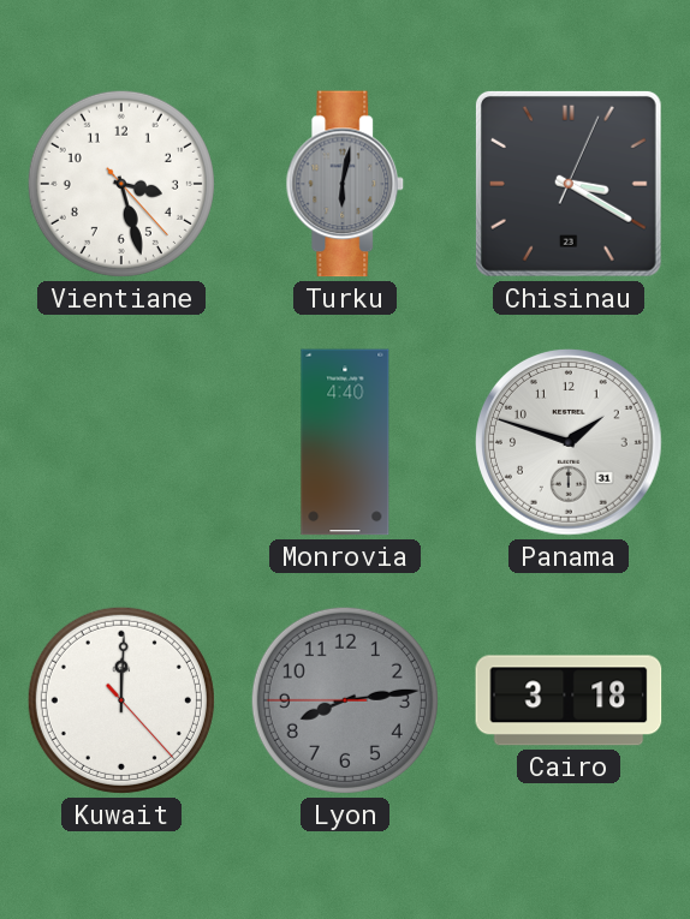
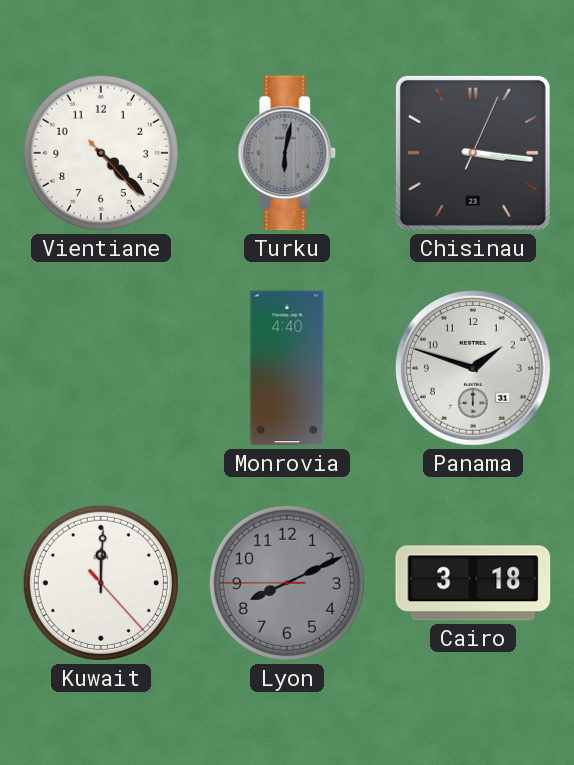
Vientiane: 3:27 -> 4:22
Chisinau: 3:20 -> 3:16
Lyon: 8:13 -> 8:10
